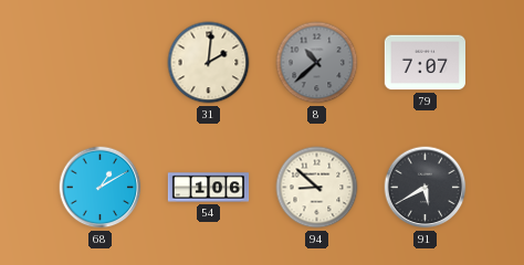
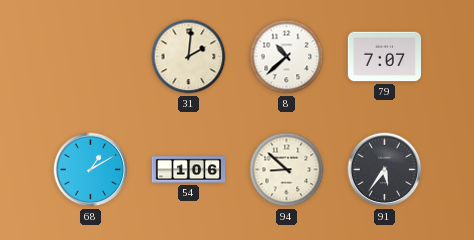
8 dial: grey -> white
91: 5:40 -> 5:36
